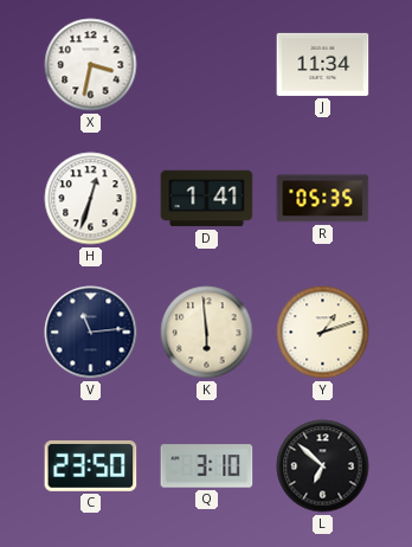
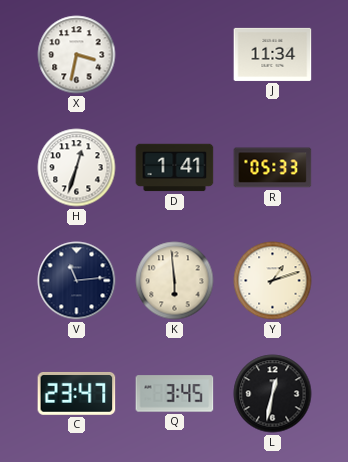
R: 05:35 -> 05:33
C: 23:50 -> 23:47
Q: 3:10 -> 3:45
L: 6:52 -> 12:32
